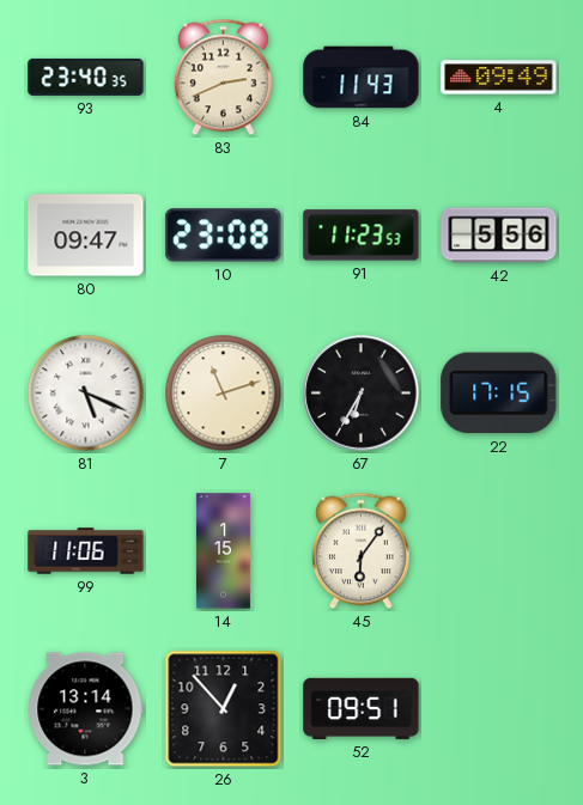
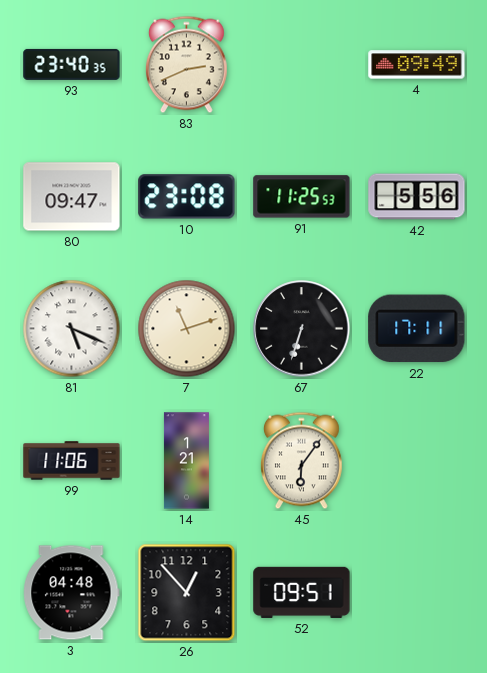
84: 11:43 -> none
91: 11:23 -> 11:25
67: 6:35 -> 6:33
22: 17:15 -> 17:11
14: 1:15 -> 1:21
3: 13:14 -> 04:48
